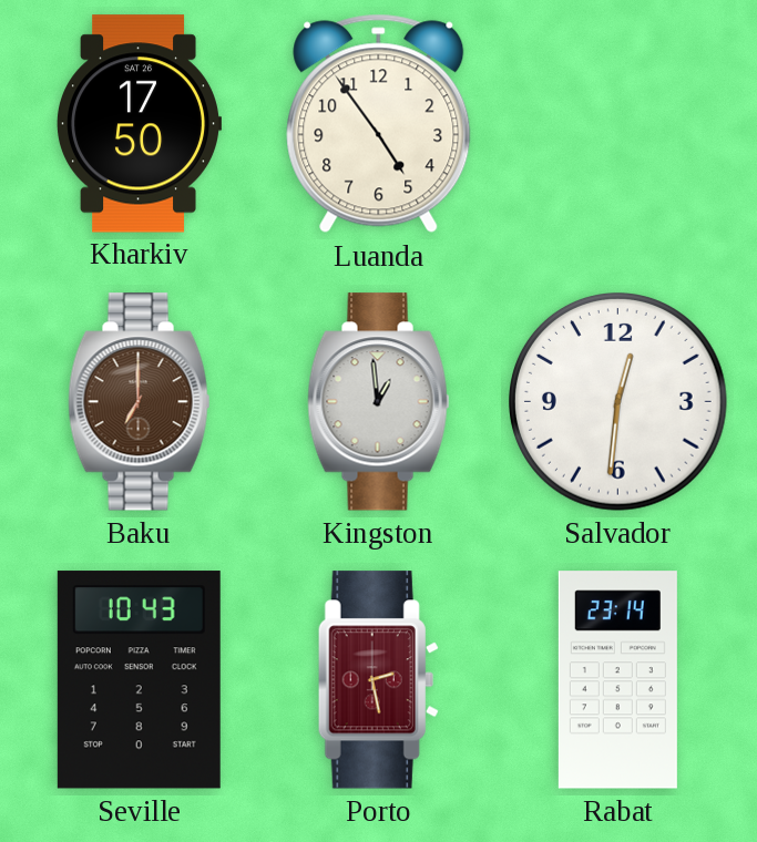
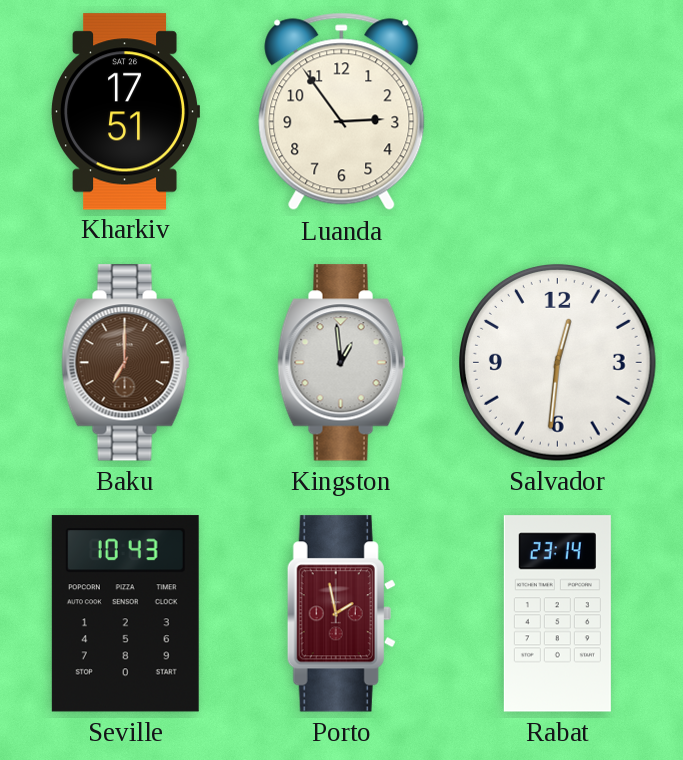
Kharkiv: 17:50 -> 17:51
Luanda: 4:54 -> 2:54
Porto: 2:28 -> 1:58
